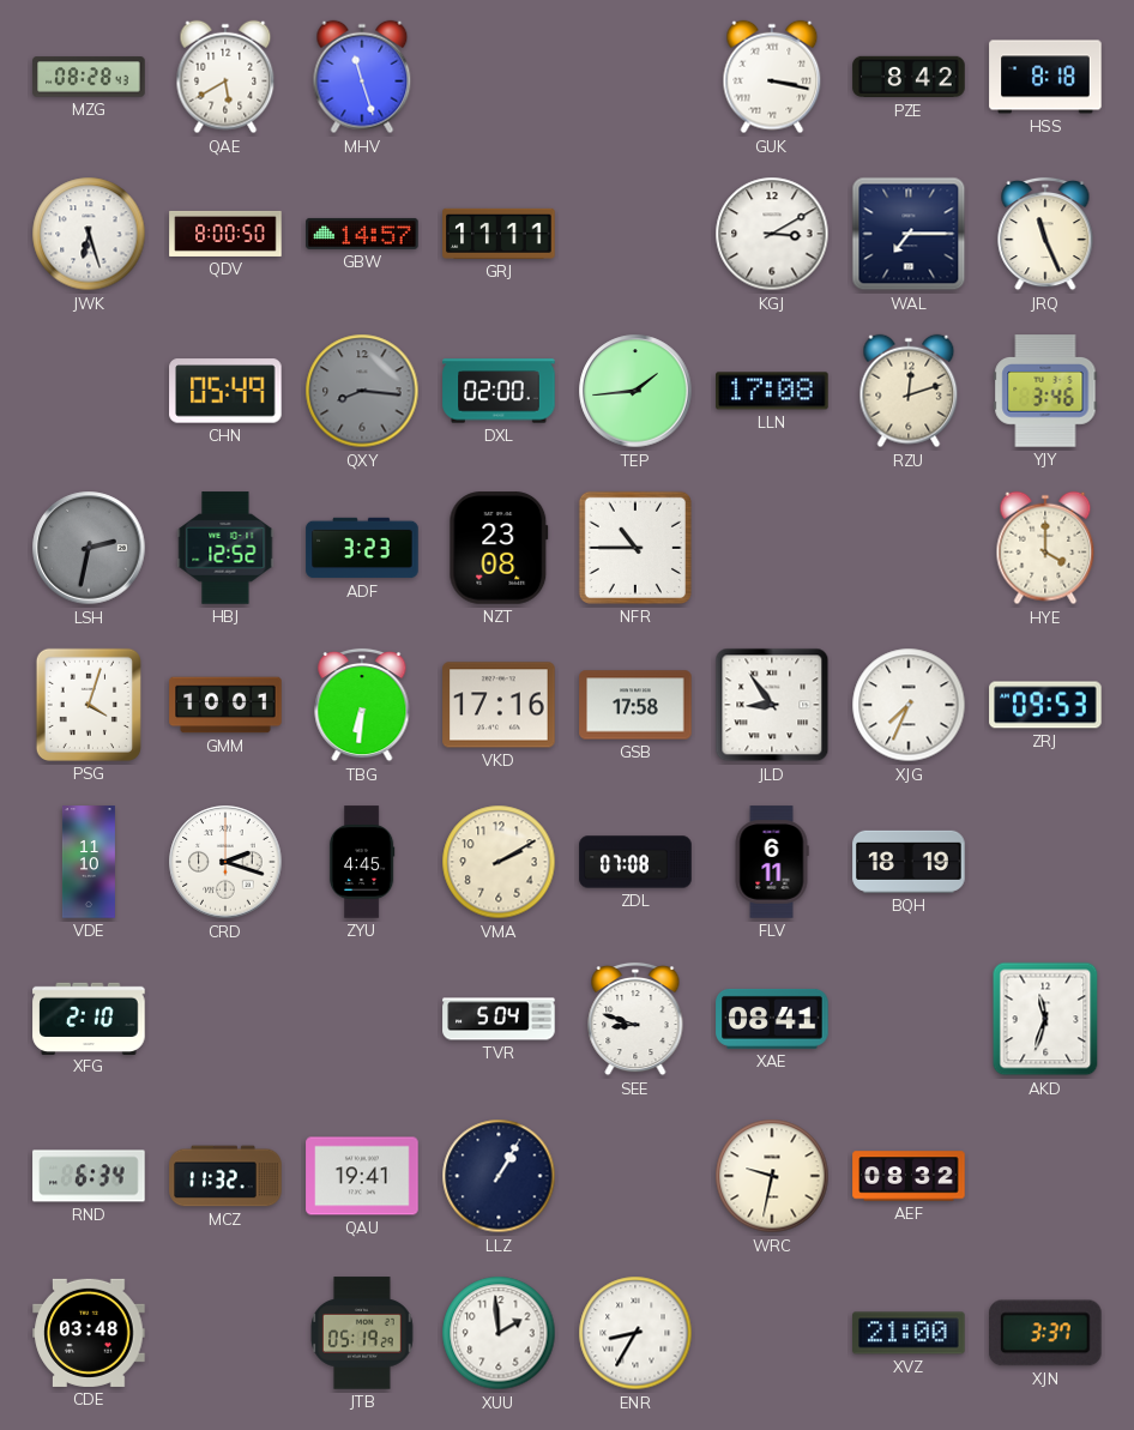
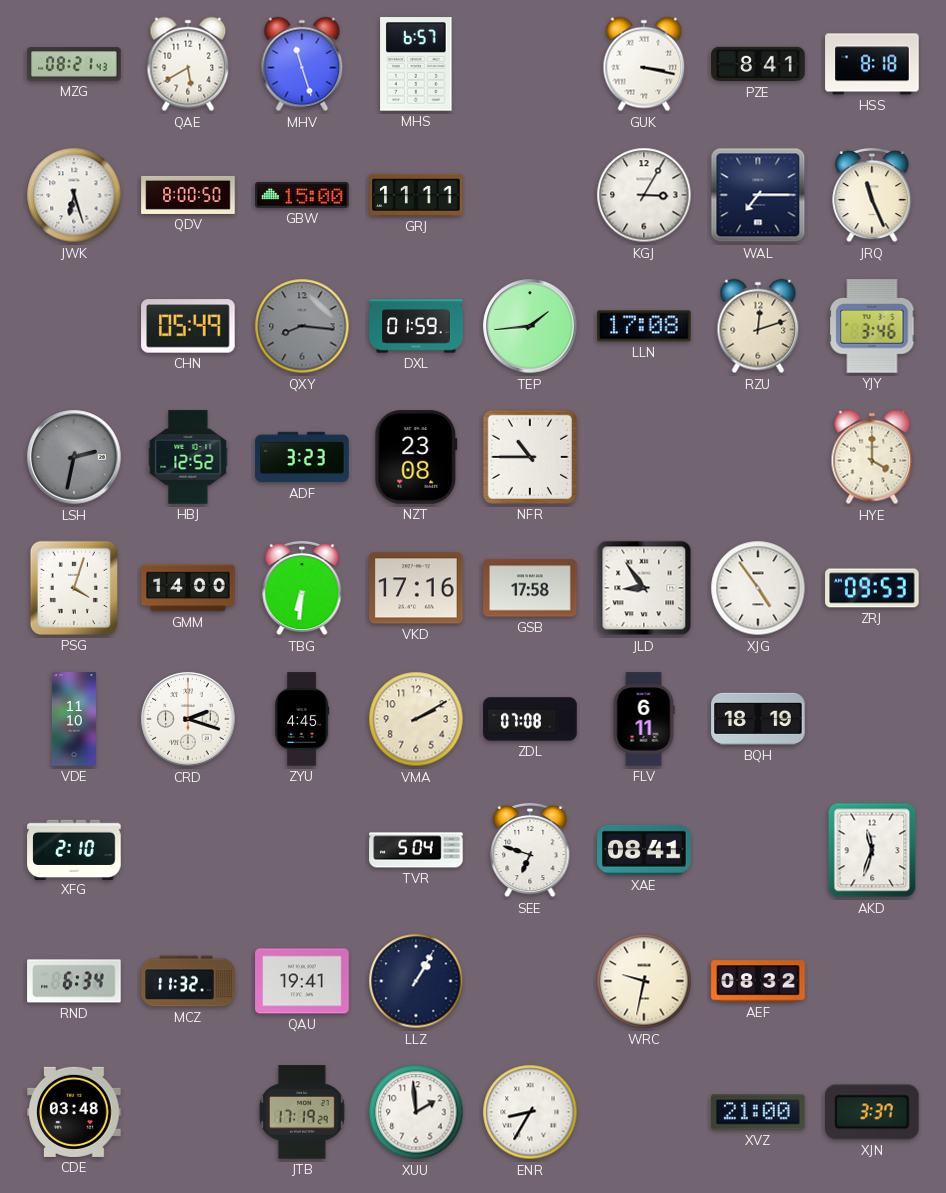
MZG: 08:28 -> 08:21
MHS: none -> 6:57
PZE: 8:42 -> 8:41
GBW: 14:57 -> 15:00
KGJ: 3:10 -> 3:05
DXL: 02:00 -> 01:59
GMM: 10:01 -> 14:00
XJG: 7:34 -> 4:54
SEE: 8:48 -> 6:48
JTB: 05:19 -> 17:19
